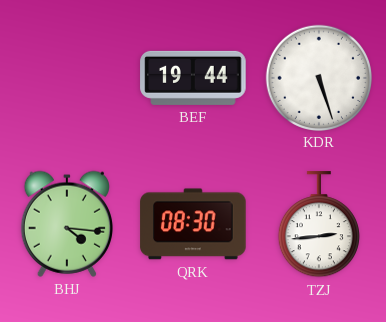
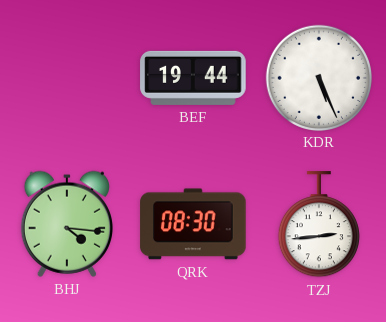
KDR: 5:27 -> 5:26
